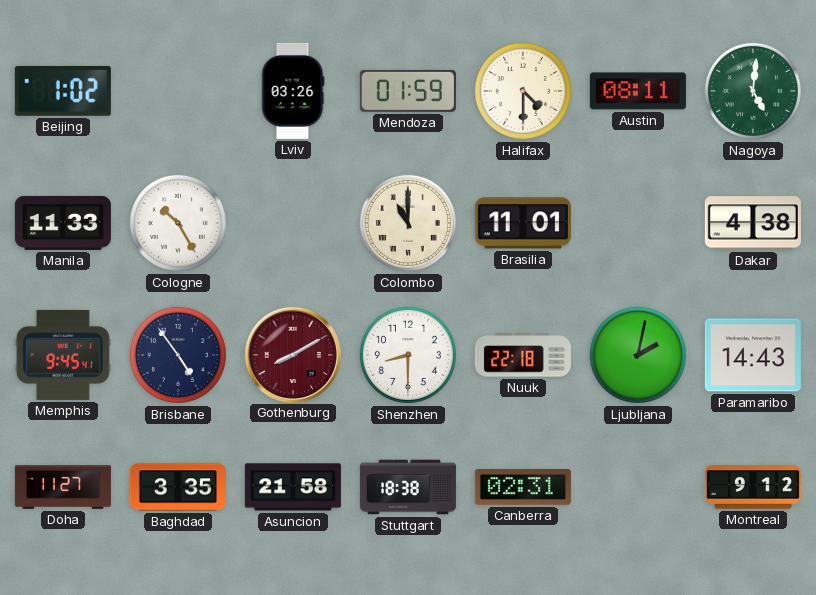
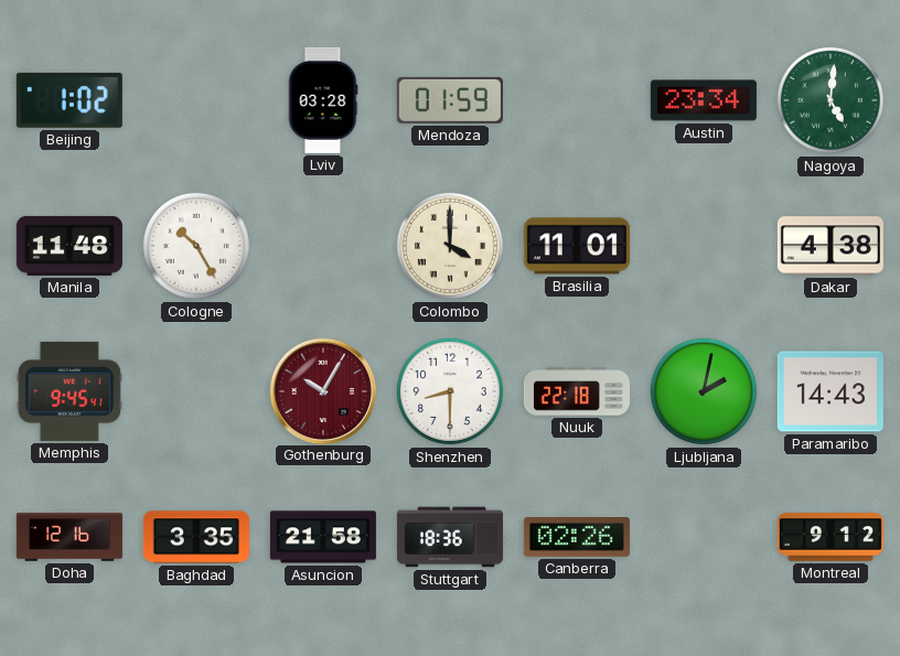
Lviv: 03:26 -> 03:28
Halifax: 4:30 -> none
Austin: 08:11 -> 23:34
Manila: 11:33 -> 11:48
Colombo: 11:00 -> 4:00
Brisbane: 4:54 -> none
Gothenburg: 8:10 -> 10:05
Doha: 11:27 -> 12:16
Stuttgart: 18:38 -> 18:36
Canberra: 02:31 -> 02:26
